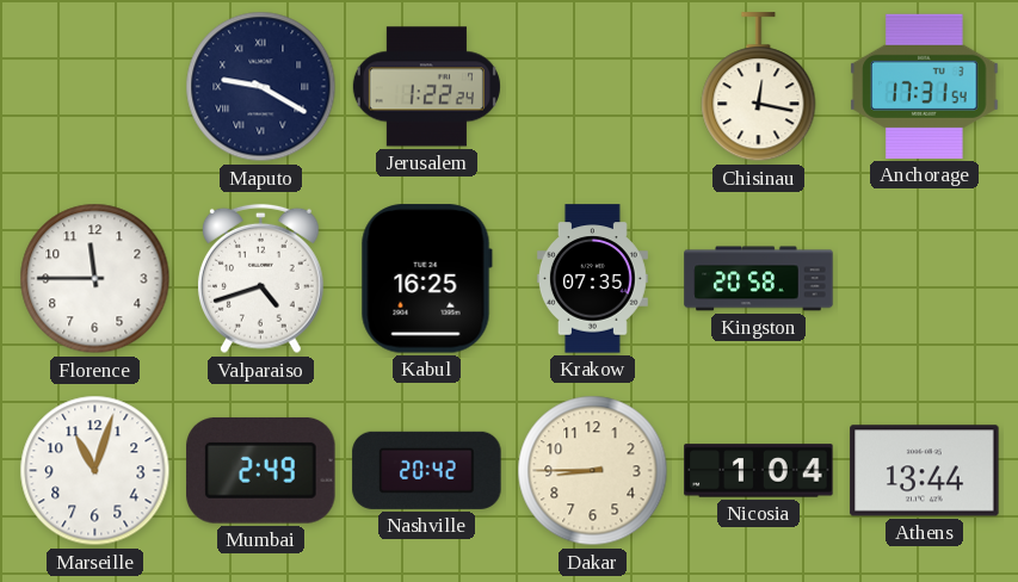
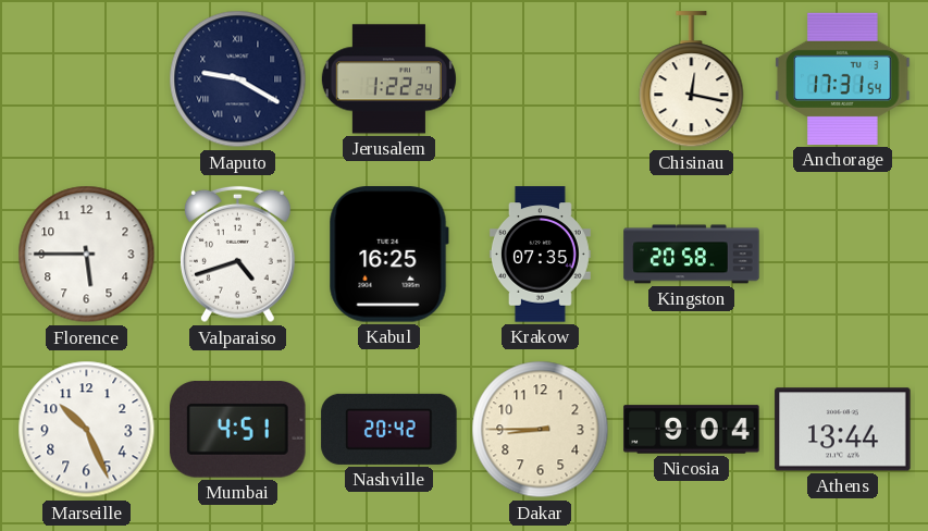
Florence: 11:45 -> 5:45
Marseille: 11:03 -> 10:26
Mumbai: 2:49 -> 4:51
Nicosia: 1:04 -> 9:04
